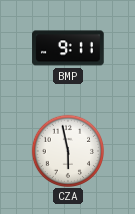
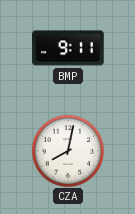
CZA: 5:58 -> 8:02
